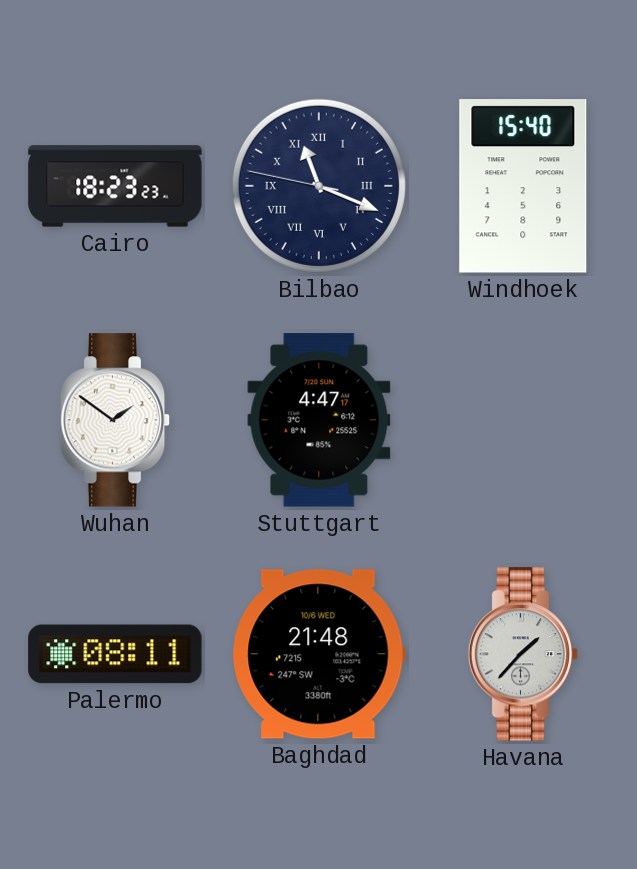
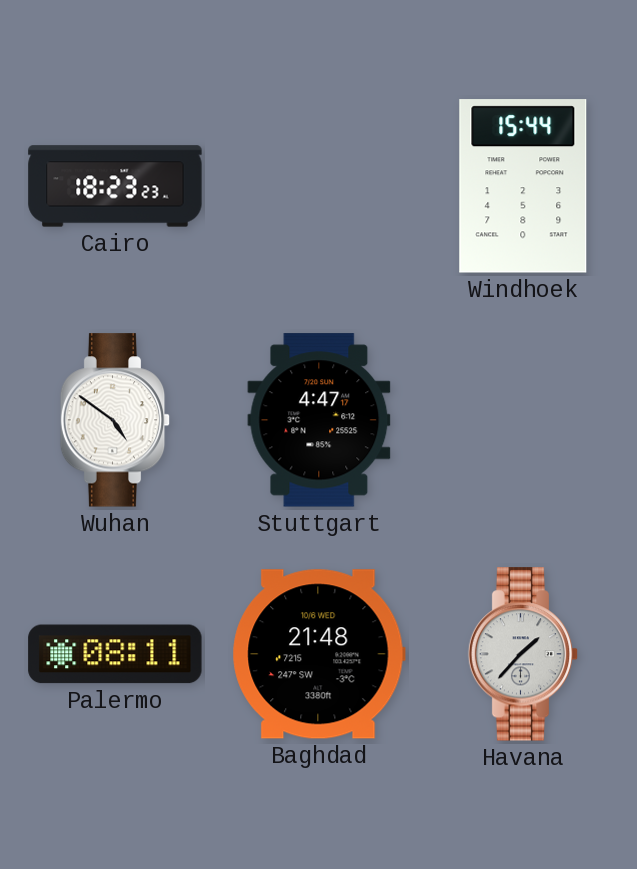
Bilbao: 11:18 -> none
Windhoek: 15:40 -> 15:44
Wuhan: 1:51 -> 4:51
